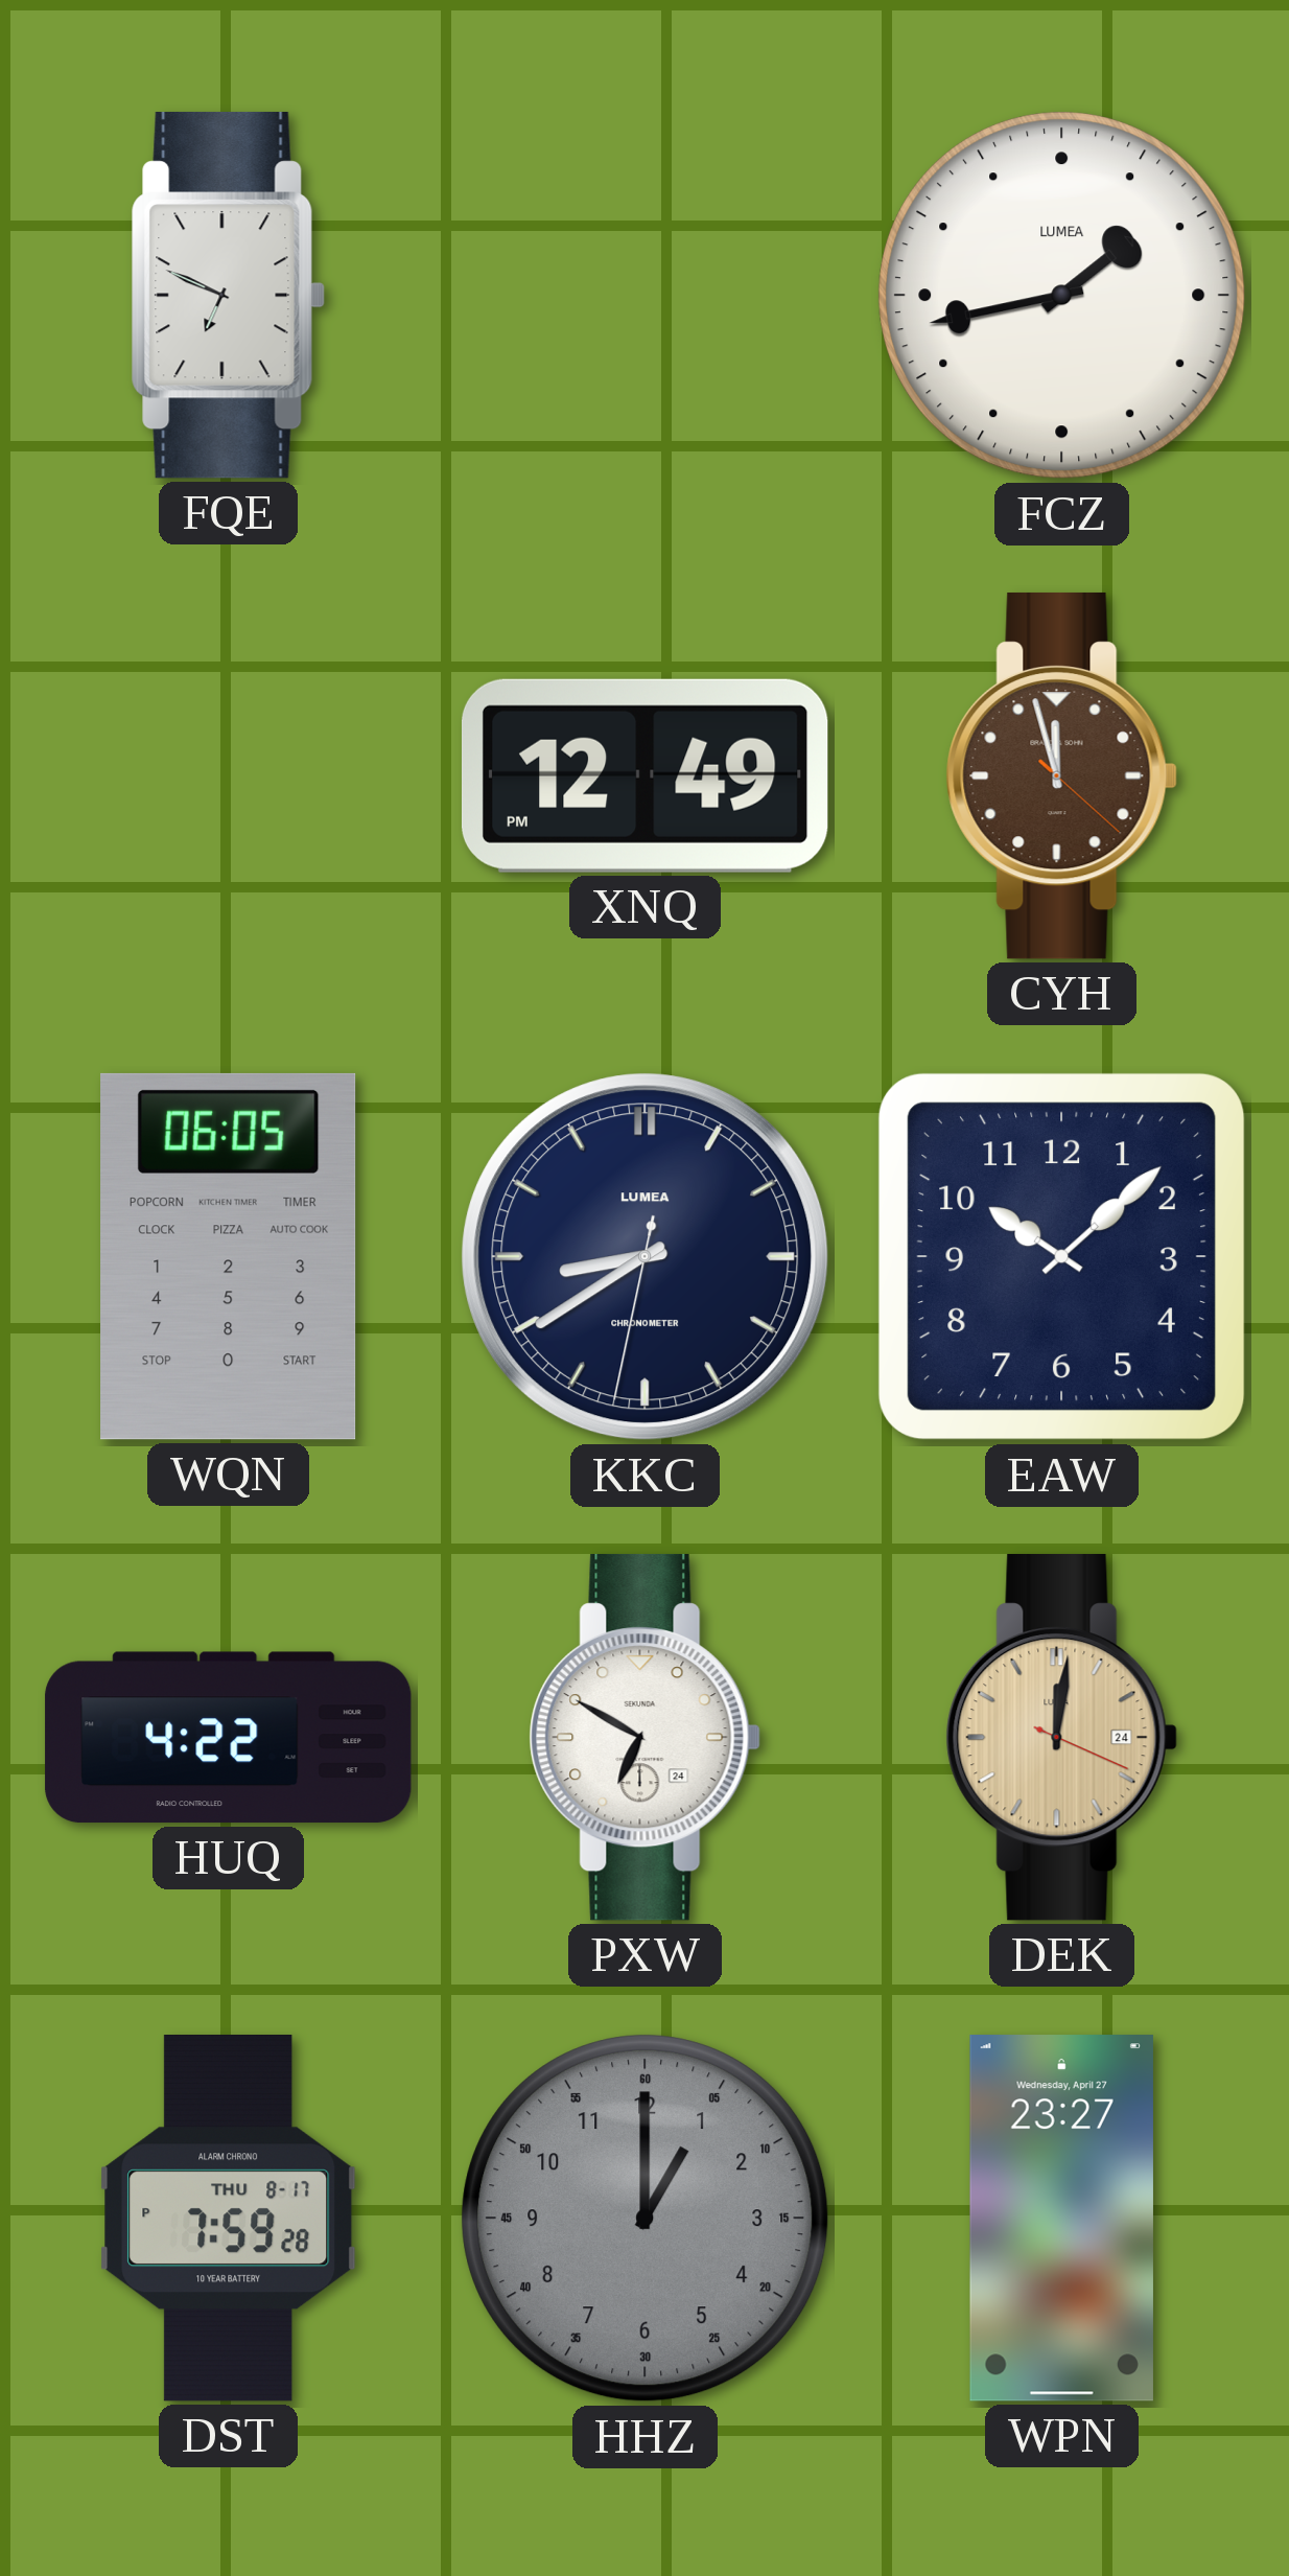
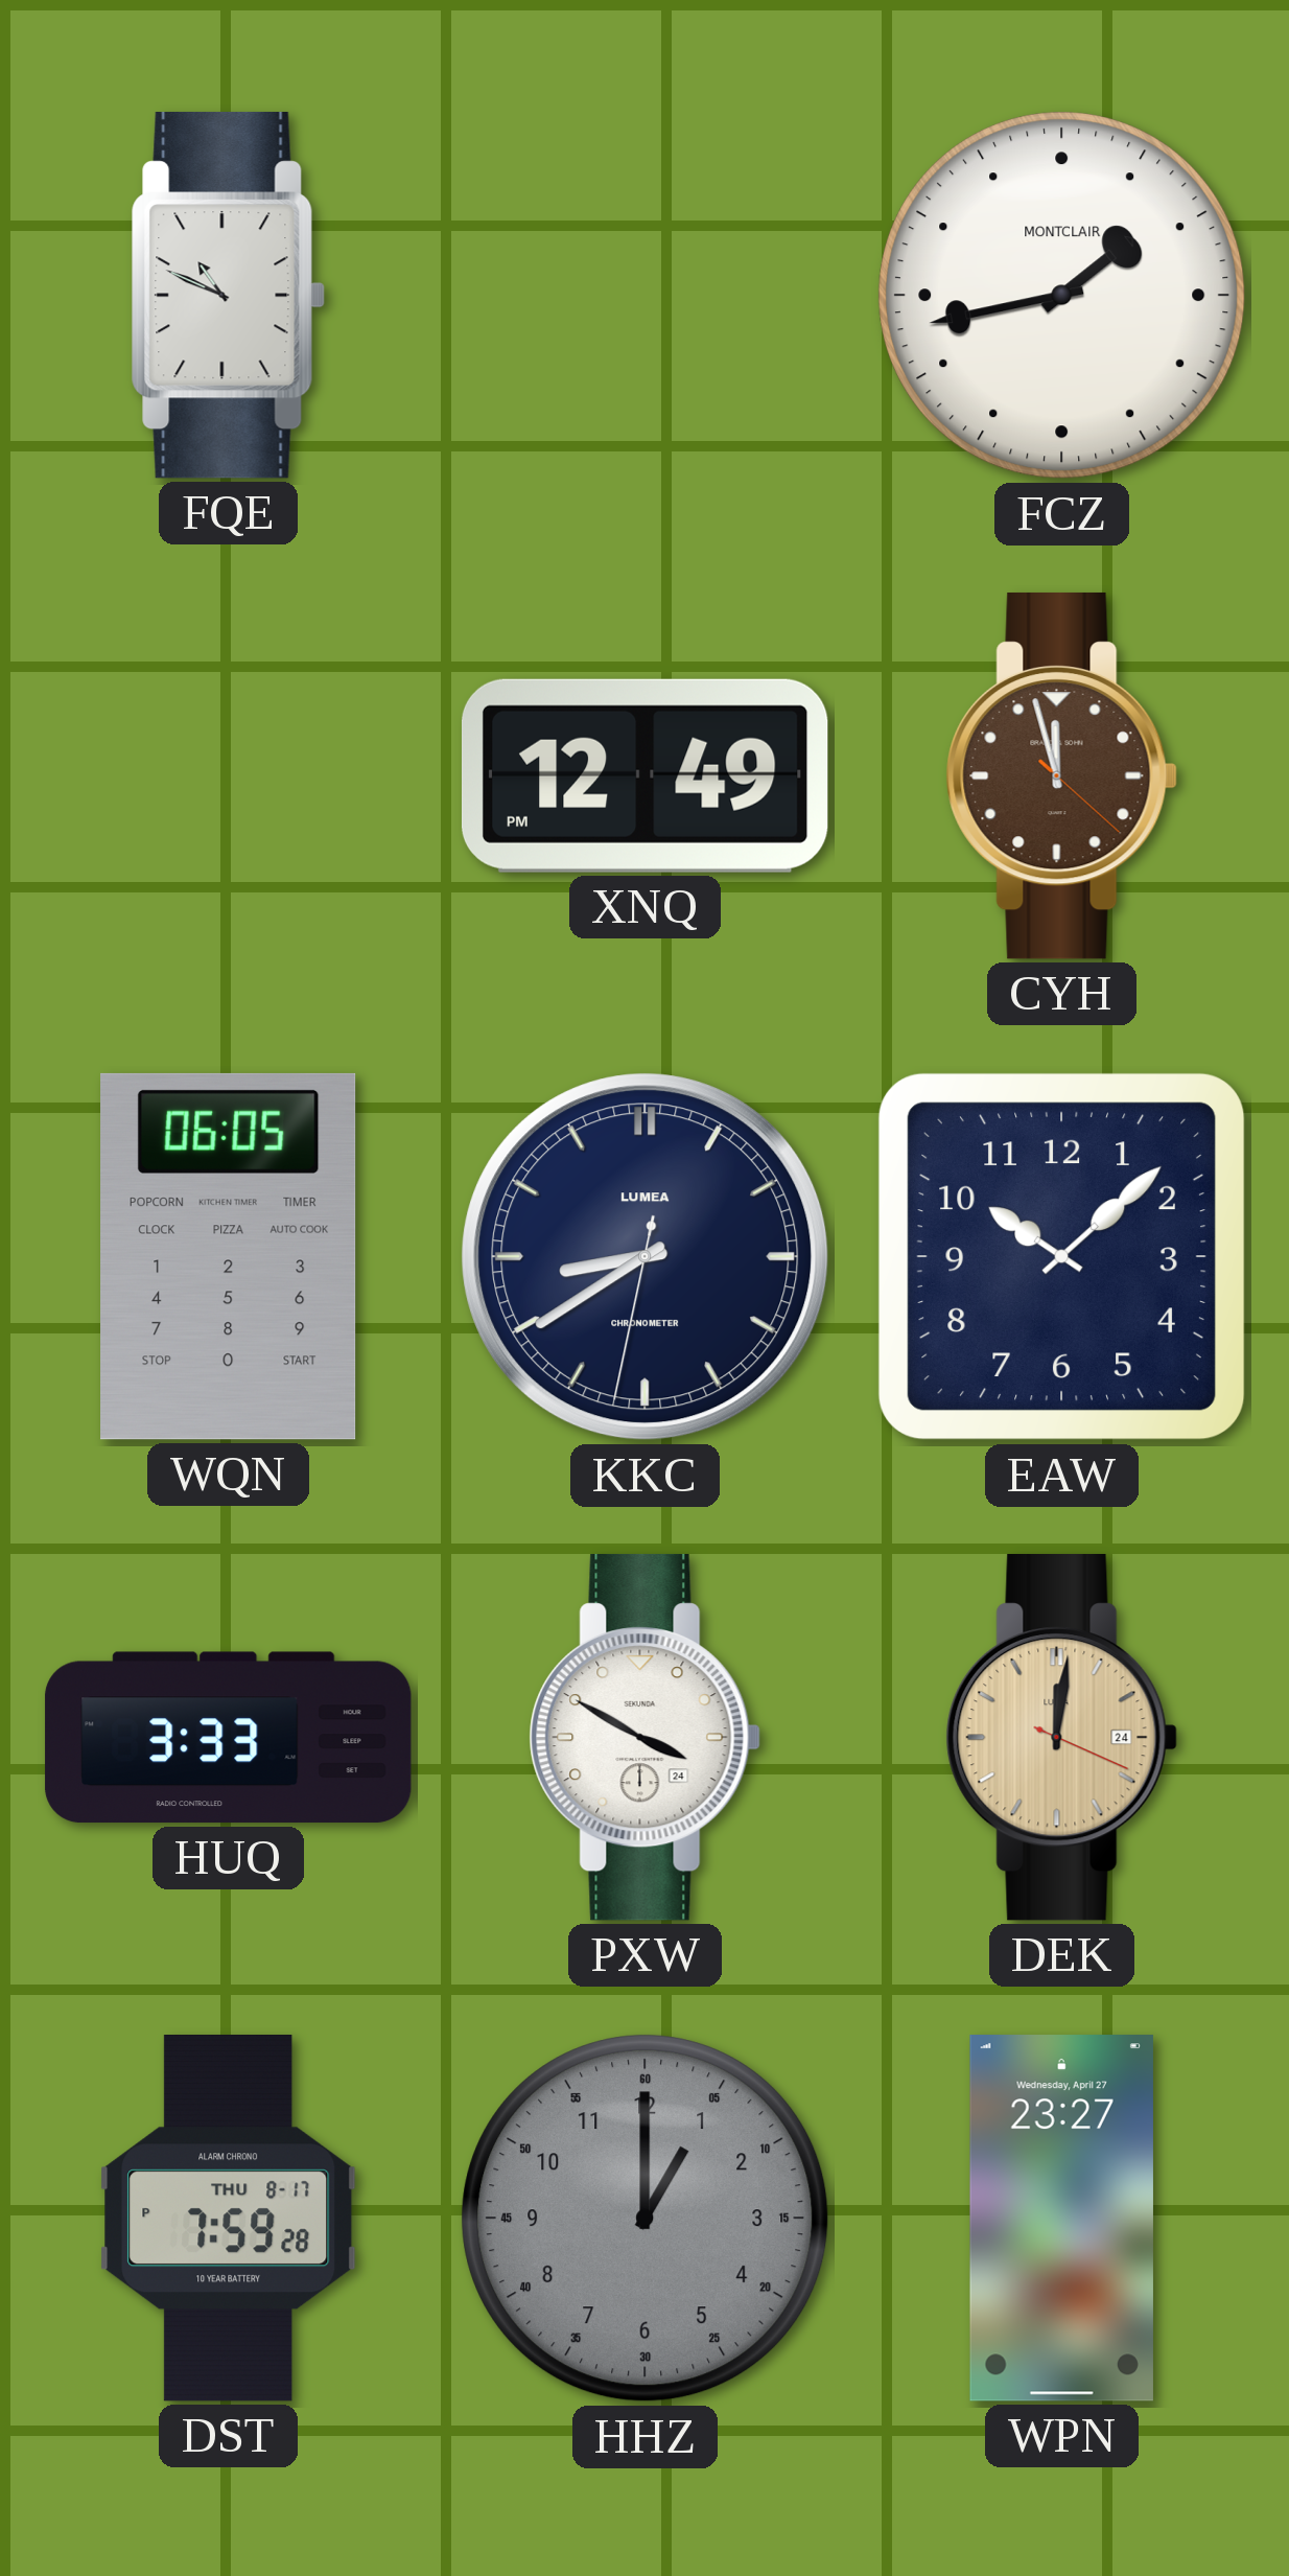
FQE: 6:49 -> 10:49
FCZ brand: LUMEA -> MONTCLAIR
HUQ: 4:22 -> 3:33
PXW: 6:50 -> 3:50
